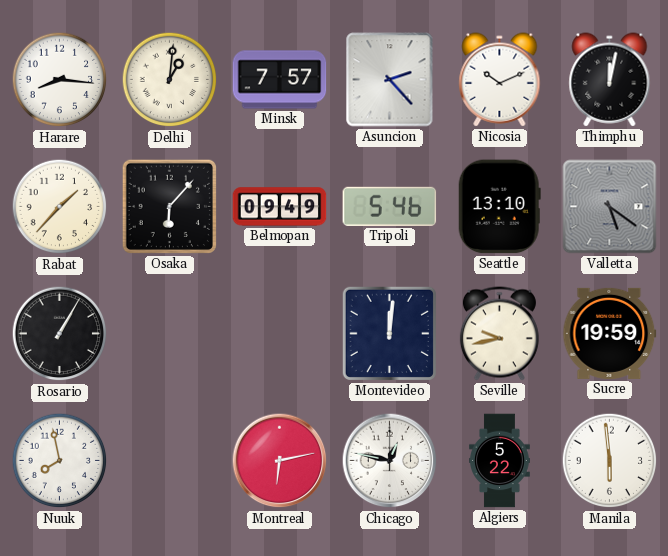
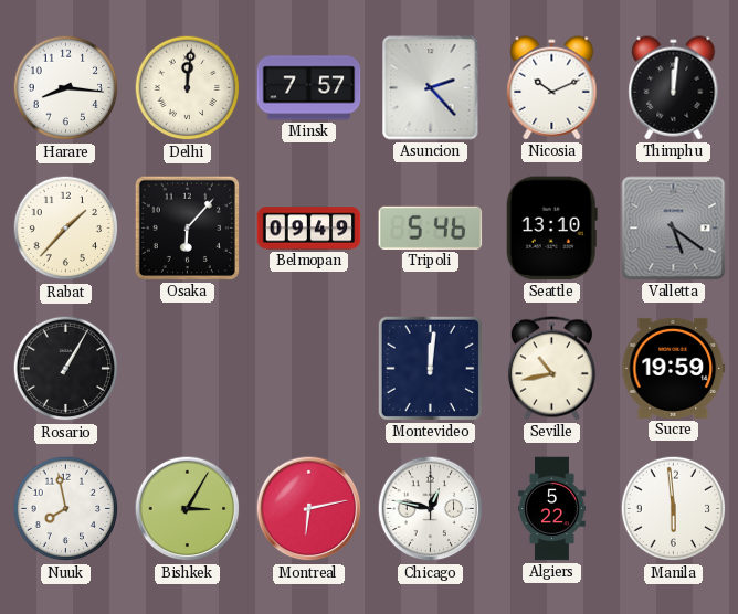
Delhi: 1:01 -> 12:01
Thimphu: 12:02 -> 12:01
Seville: 9:43 -> 10:43
Bishkek: none -> 3:05
